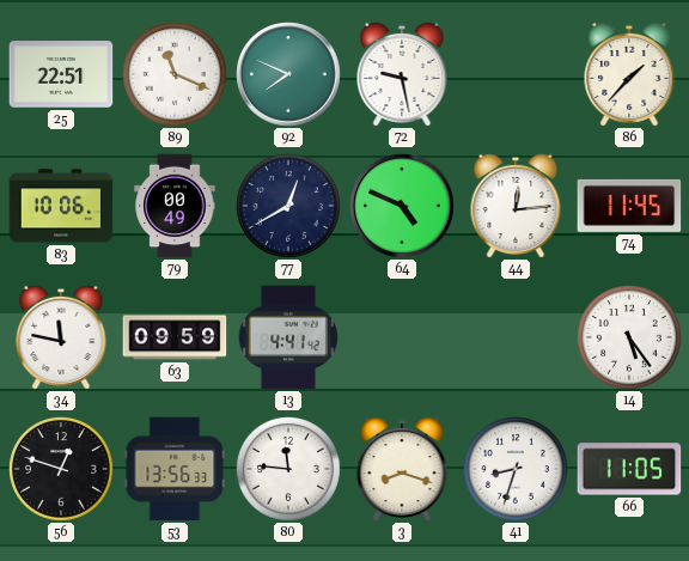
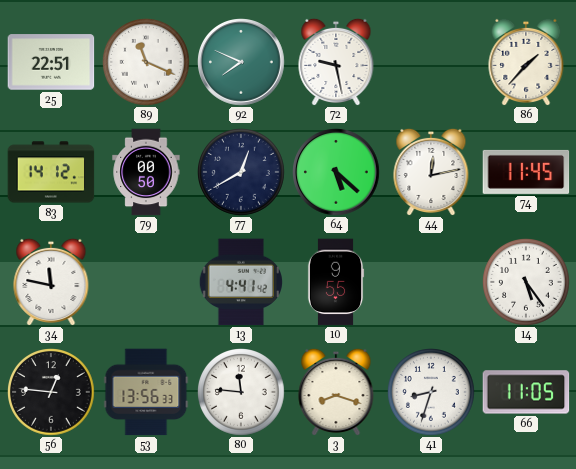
83: 10:06 -> 14:12
79: 00:49 -> 00:50
64: 4:49 -> 5:22
44: 12:14 -> 12:13
63: 09:59 -> none
10: none -> 9:55
56: 12:48 -> 12:46
